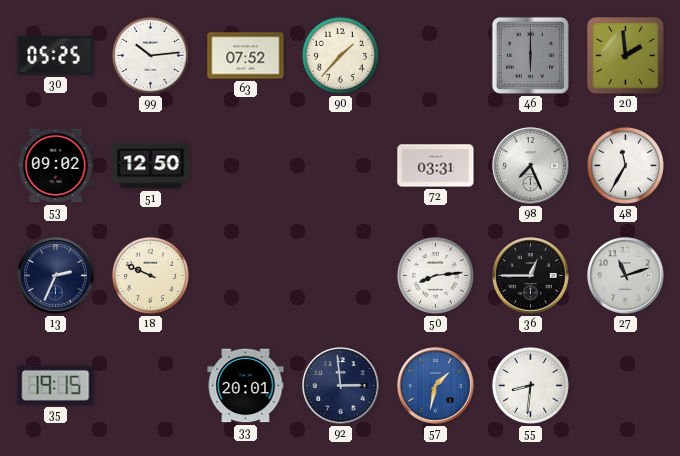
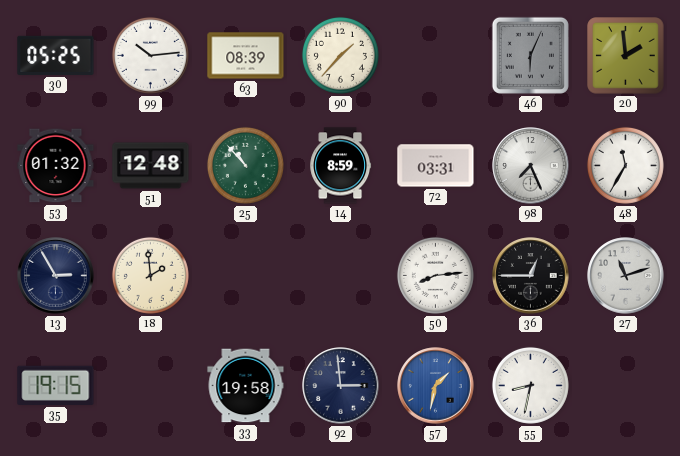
63: 07:52 -> 08:39
46: 6:00 -> 6:04
53: 09:02 -> 01:32
51: 12:50 -> 12:48
25: none -> 10:53
14: none -> 8:59
13: 2:34 -> 2:55
18: 9:49 -> 1:59
33: 20:01 -> 19:58
55: 8:31 -> 8:32
